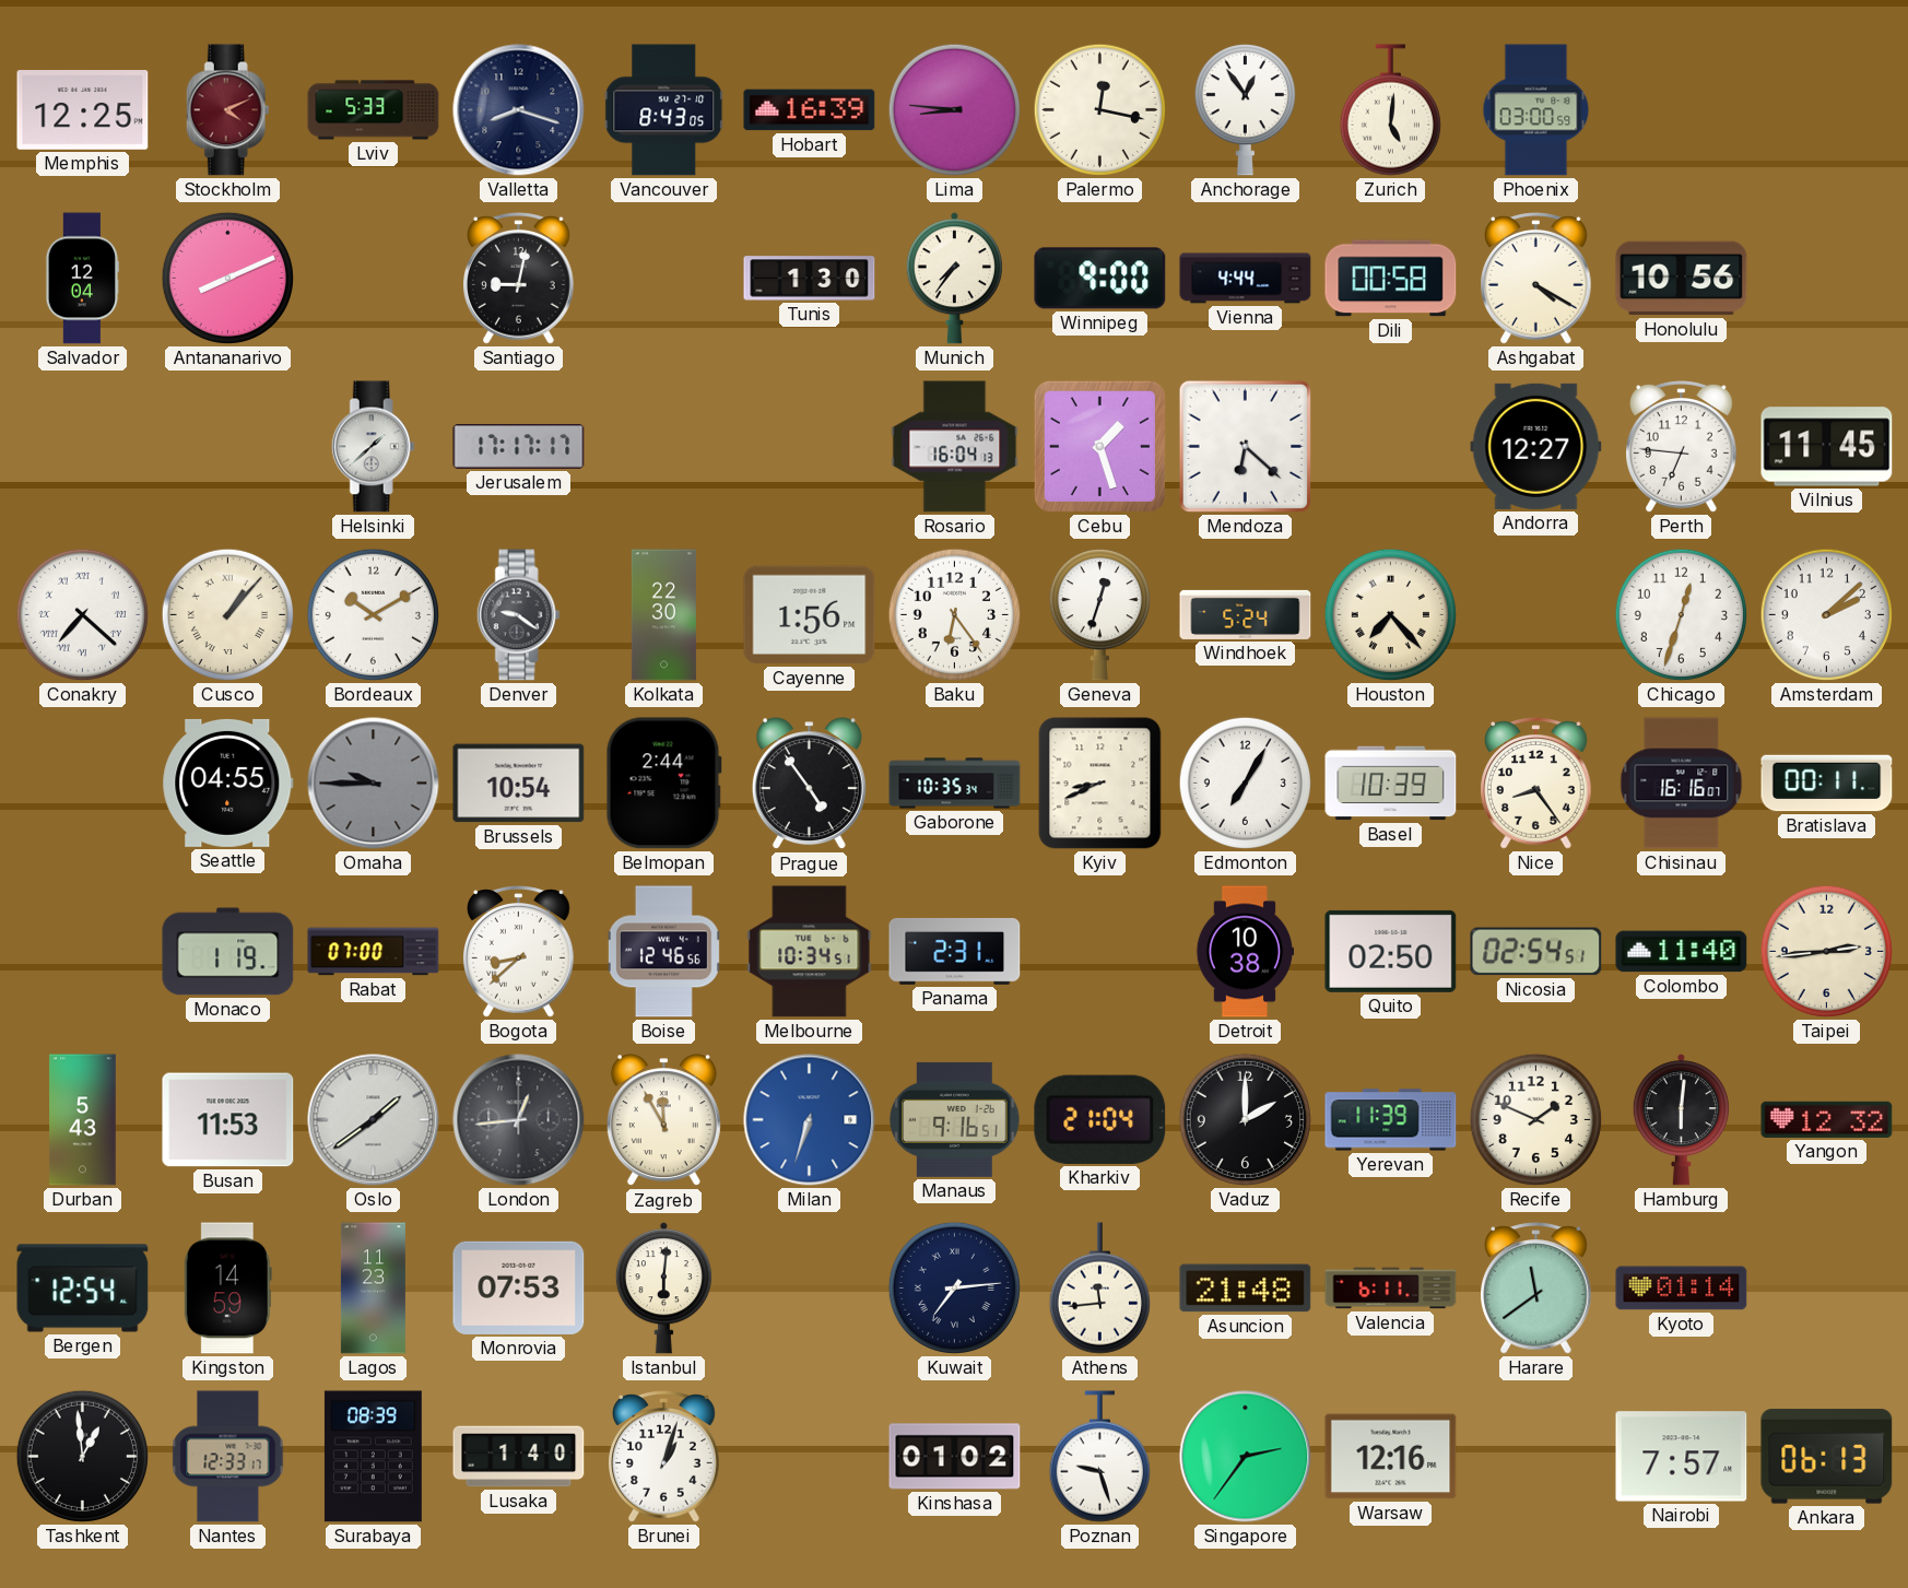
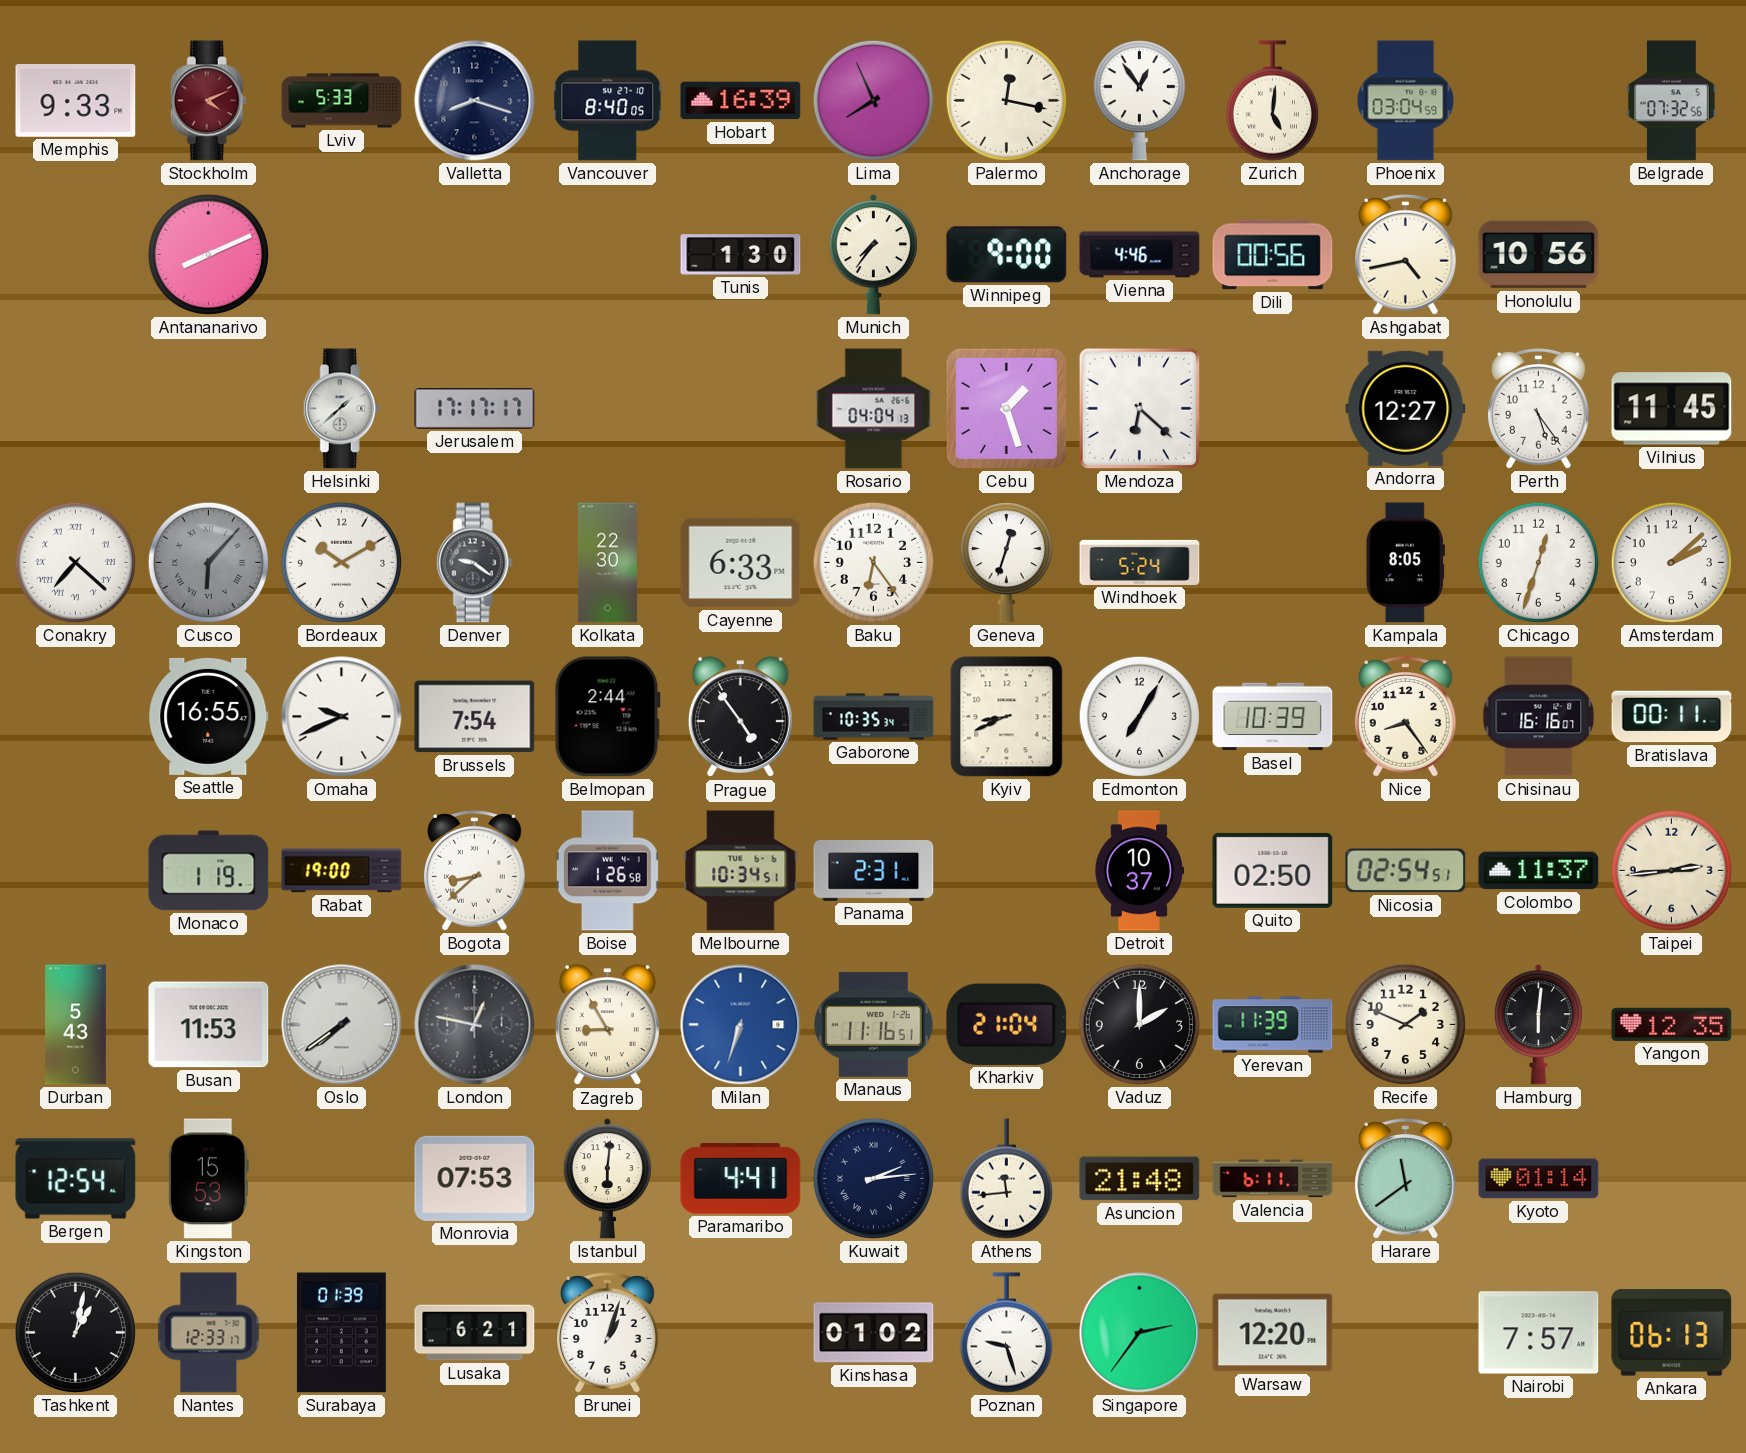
Memphis: 12:25 -> 9:33
Vancouver: 8:43 -> 8:40
Lima: 8:46 -> 7:56
Phoenix: 03:00 -> 03:04
Belgrade: none -> 07:32
Salvador: 12:04 -> none
Santiago: 9:02 -> none
Vienna: 4:44 -> 4:46
Dili: 00:58 -> 00:56
Ashgabat: 4:20 -> 4:43
Rosario: 16:04 -> 04:04
Perth: 6:46 -> 5:24
Cusco: 1:07 -> 6:07
Cusco dial: cream -> grey
Cayenne: 1:56 -> 6:33
Houston: 7:23 -> none
Kampala: none -> 8:05
Seattle: 04:55 -> 16:55
Omaha: 9:45 -> 9:41
Omaha dial: grey -> white
Brussels: 10:54 -> 7:54
Rabat: 07:00 -> 19:00
Boise: 12:46 -> 1:26
Detroit: 10:38 -> 10:37
Colombo: 11:40 -> 11:37
Oslo: 1:39 -> 7:39
London: 12:44 -> 12:47
Zagreb: 11:55 -> 8:55
Manaus: 9:16 -> 11:16
Yangon: 12:32 -> 12:35
Kingston: 14:59 -> 15:53
Lagos: 11:23 -> none
Paramaribo: none -> 4:41
Kuwait: 7:14 -> 2:14
Tashkent: 12:59 -> 1:02
Surabaya: 08:39 -> 01:39
Lusaka: 1:40 -> 6:21
Warsaw: 12:16 -> 12:20
